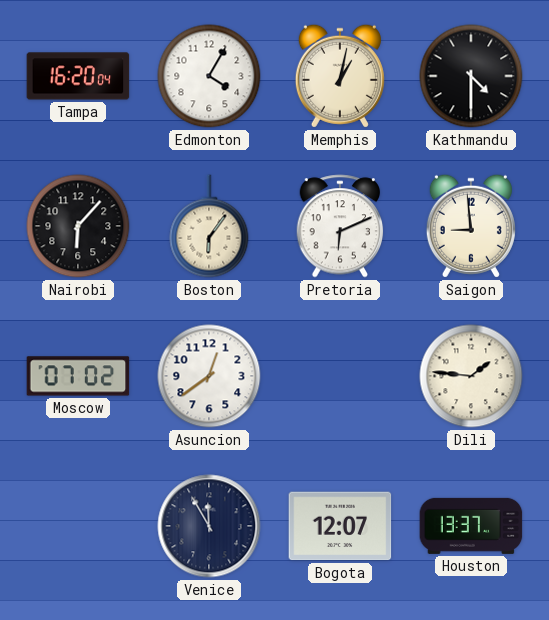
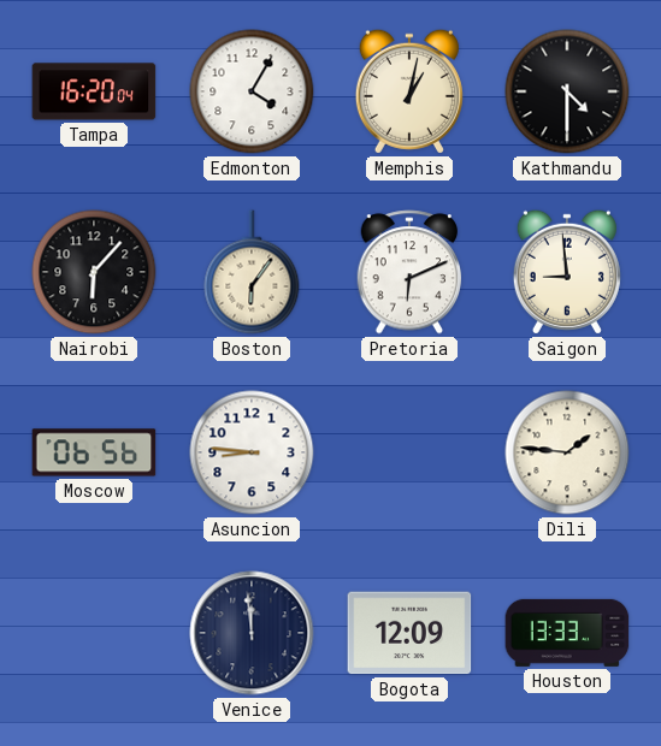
Moscow: 07:02 -> 06:56
Asuncion: 12:39 -> 8:46
Venice: 11:55 -> 11:59
Bogota: 12:07 -> 12:09
Houston: 13:37 -> 13:33
